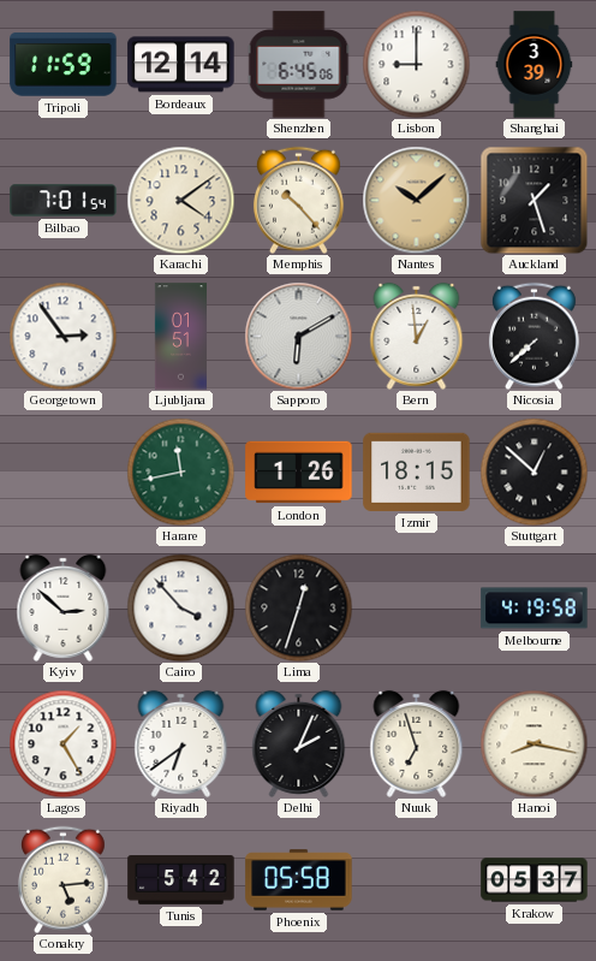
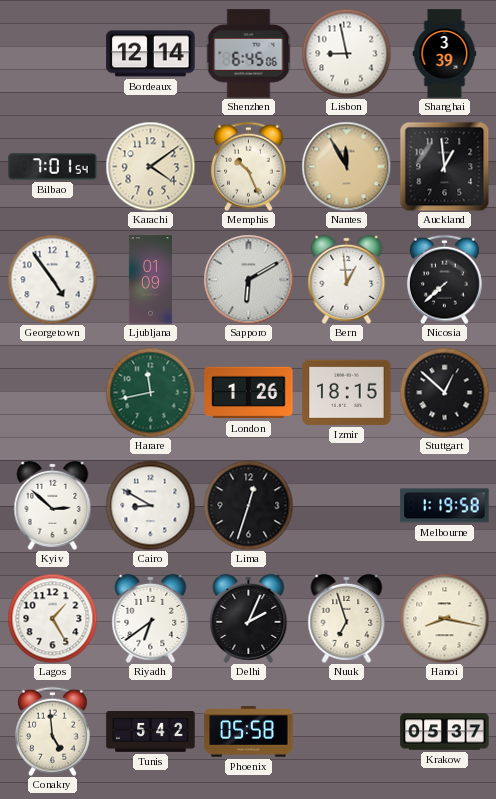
Tripoli: 11:59 -> none
Lisbon: 9:00 -> 8:58
Memphis: 10:23 -> 10:26
Nantes: 10:08 -> 11:55
Auckland: 1:27 -> 12:59
Georgetown: 2:54 -> 4:54
Ljubljana: 01:51 -> 01:09
Cairo: 3:53 -> 8:50
Melbourne: 4:19 -> 1:19
Conakry: 5:14 -> 4:59
